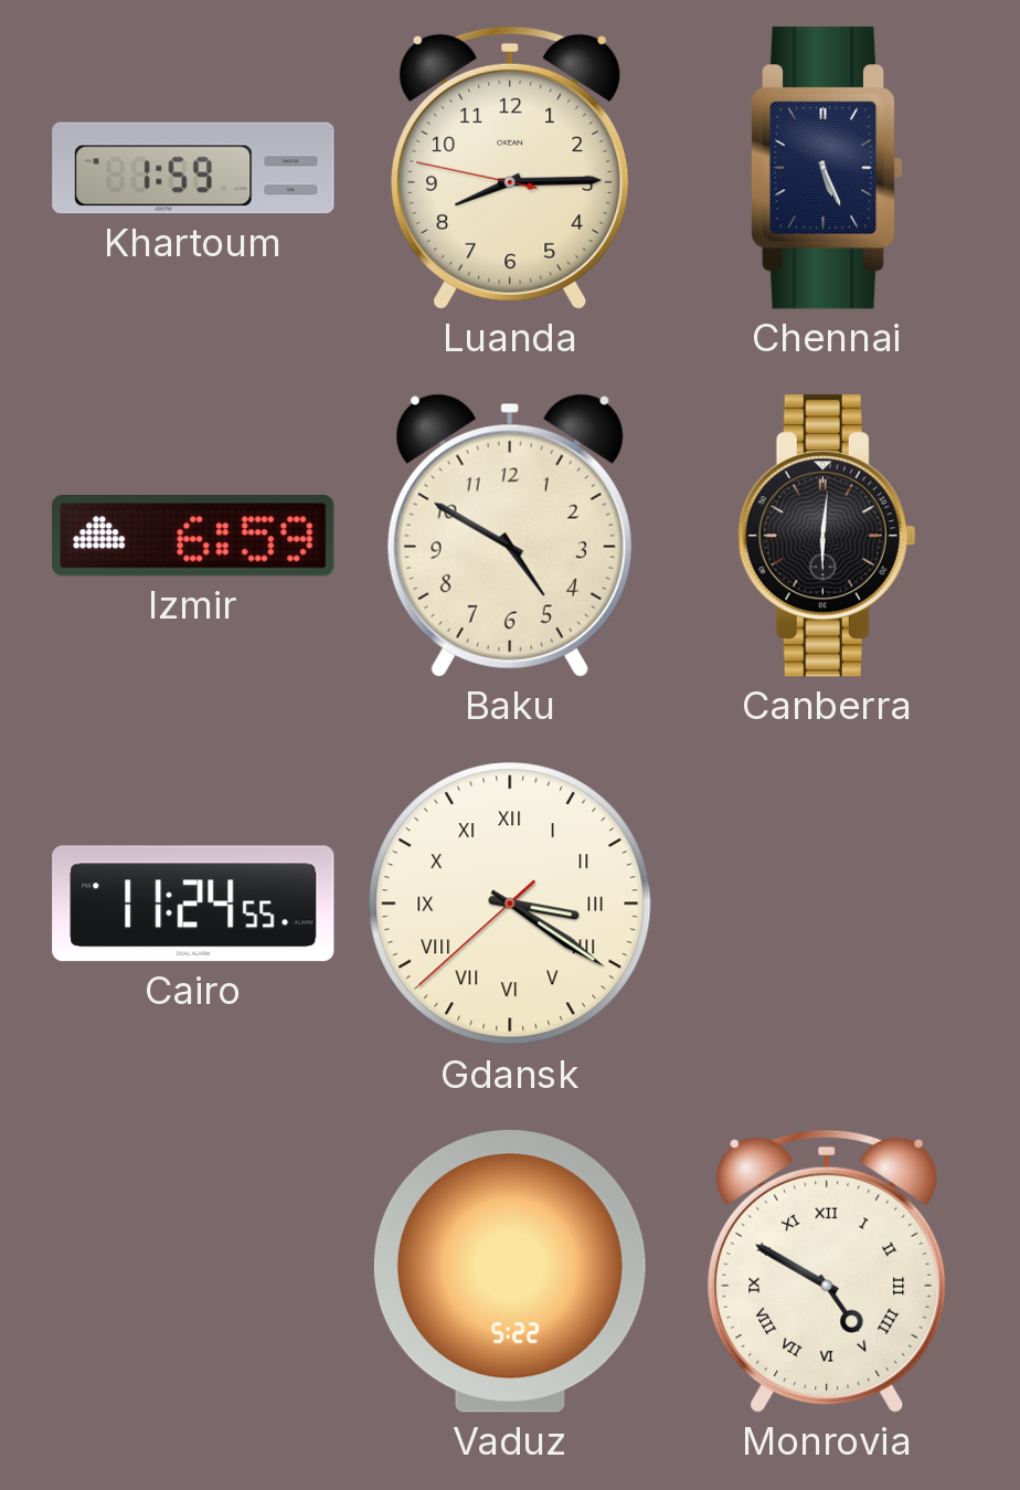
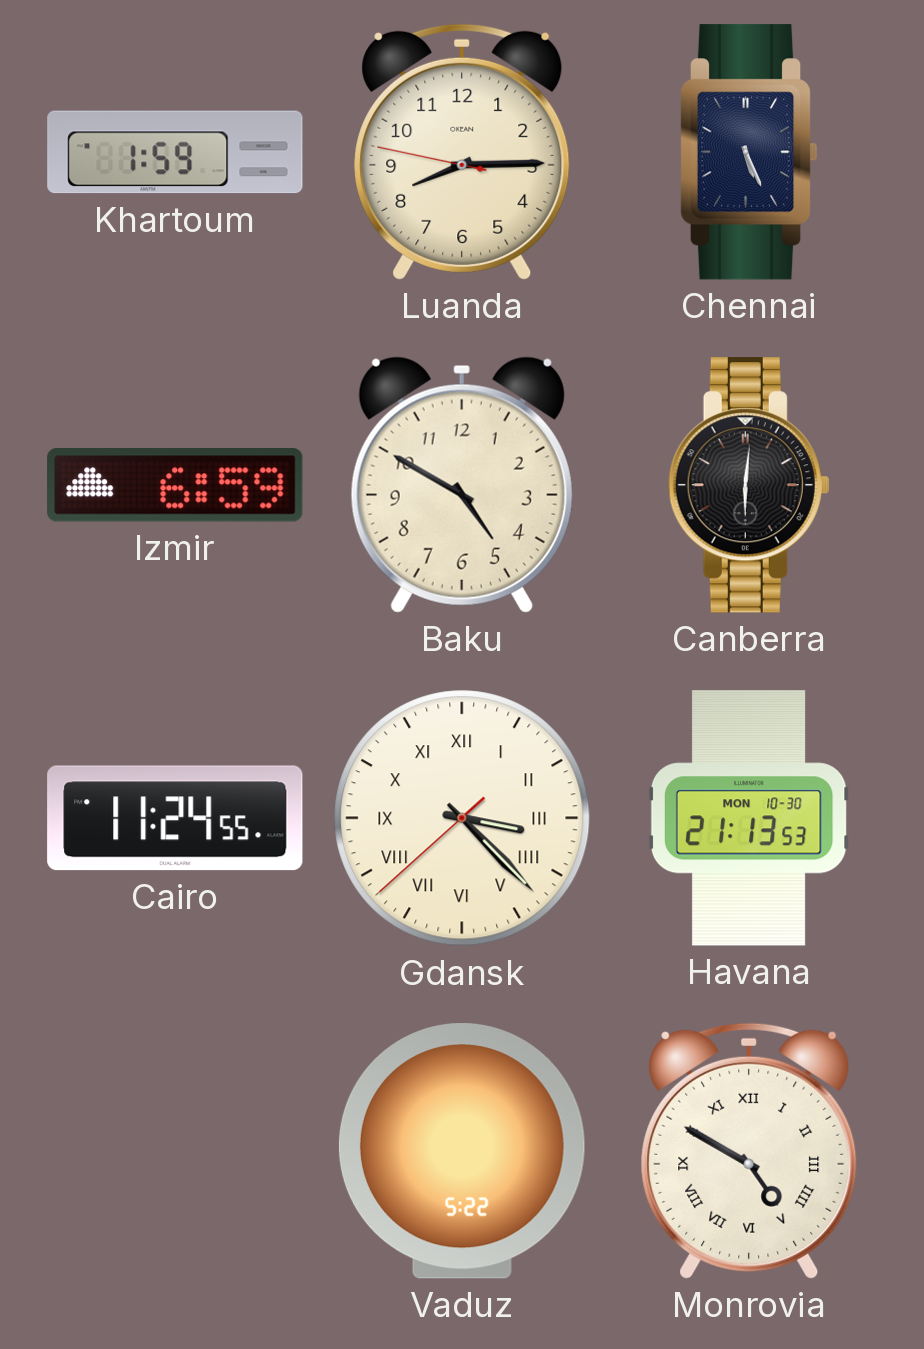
Gdansk: 3:20 -> 3:22
Havana: none -> 21:13
